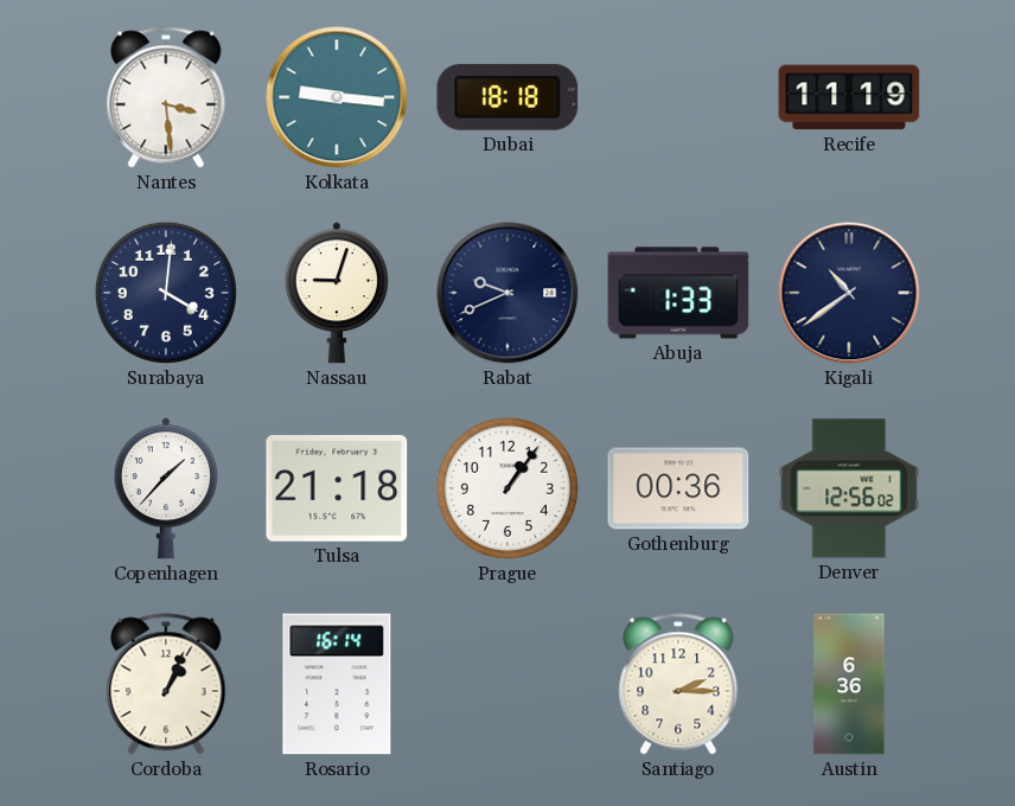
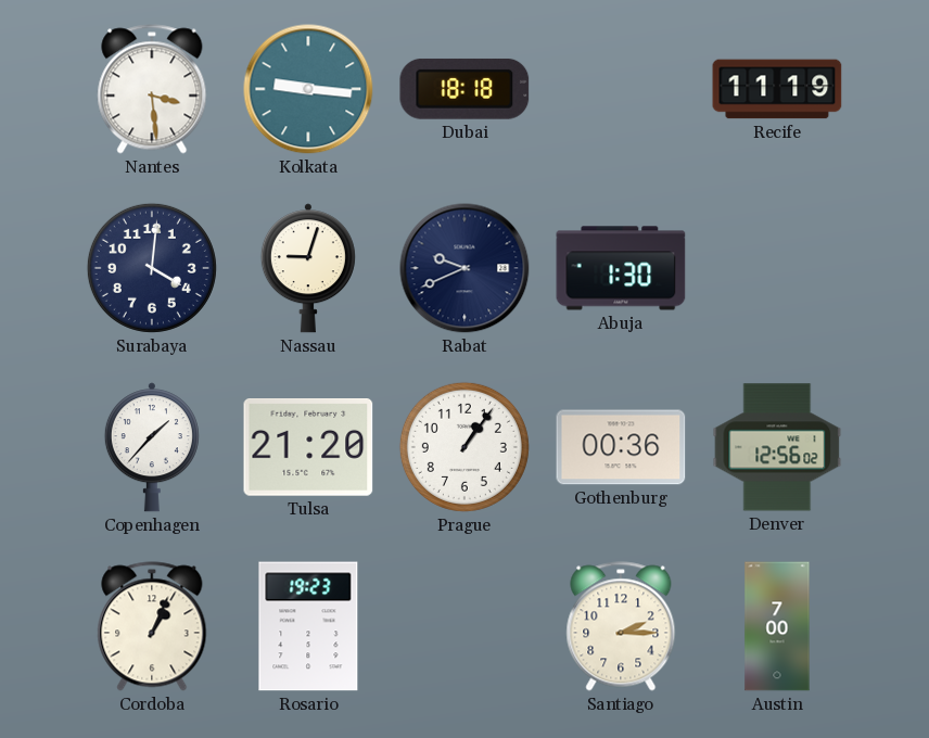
Abuja: 1:33 -> 1:30
Kigali: 10:39 -> none
Tulsa: 21:18 -> 21:20
Rosario: 16:14 -> 19:23
Austin: 6:36 -> 7:00
